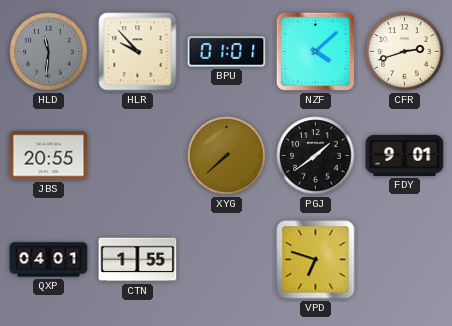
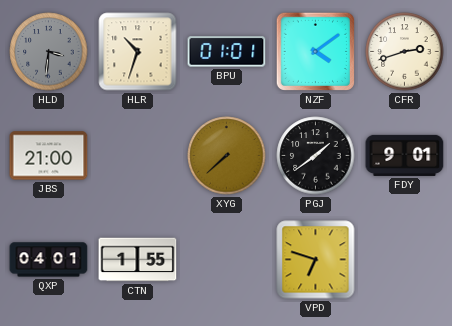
HLD: 11:31 -> 3:31
HLR: 9:53 -> 10:33
NZF: 4:08 -> 4:09
JBS: 20:55 -> 21:00
